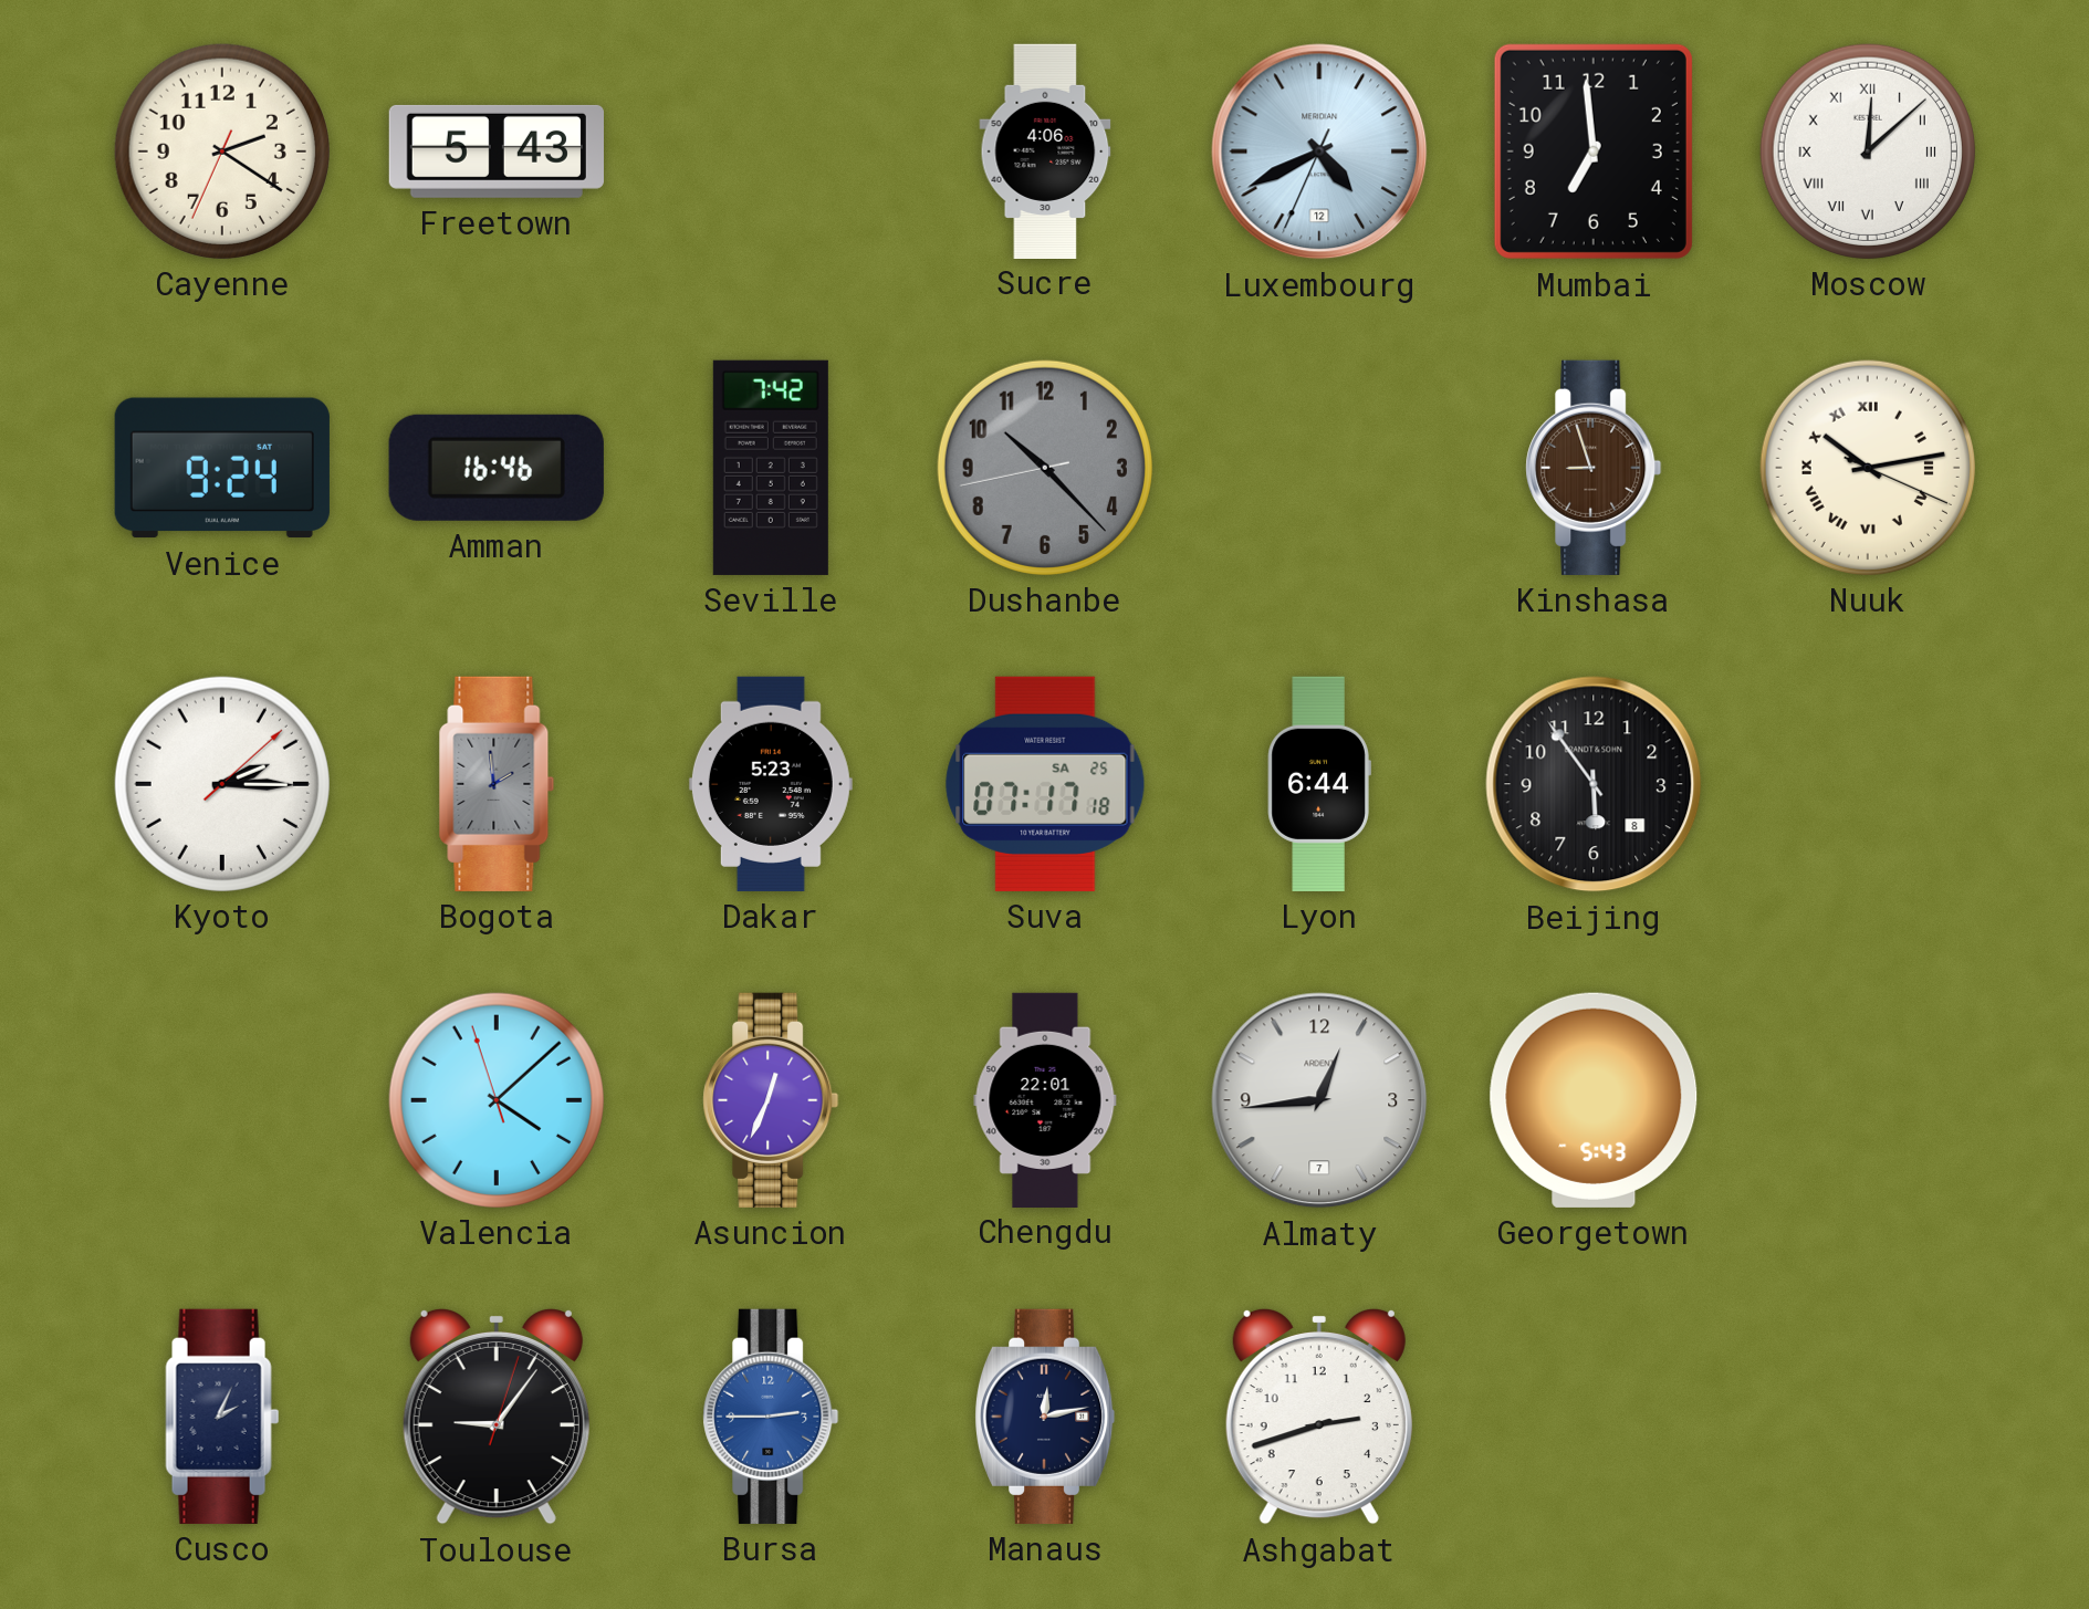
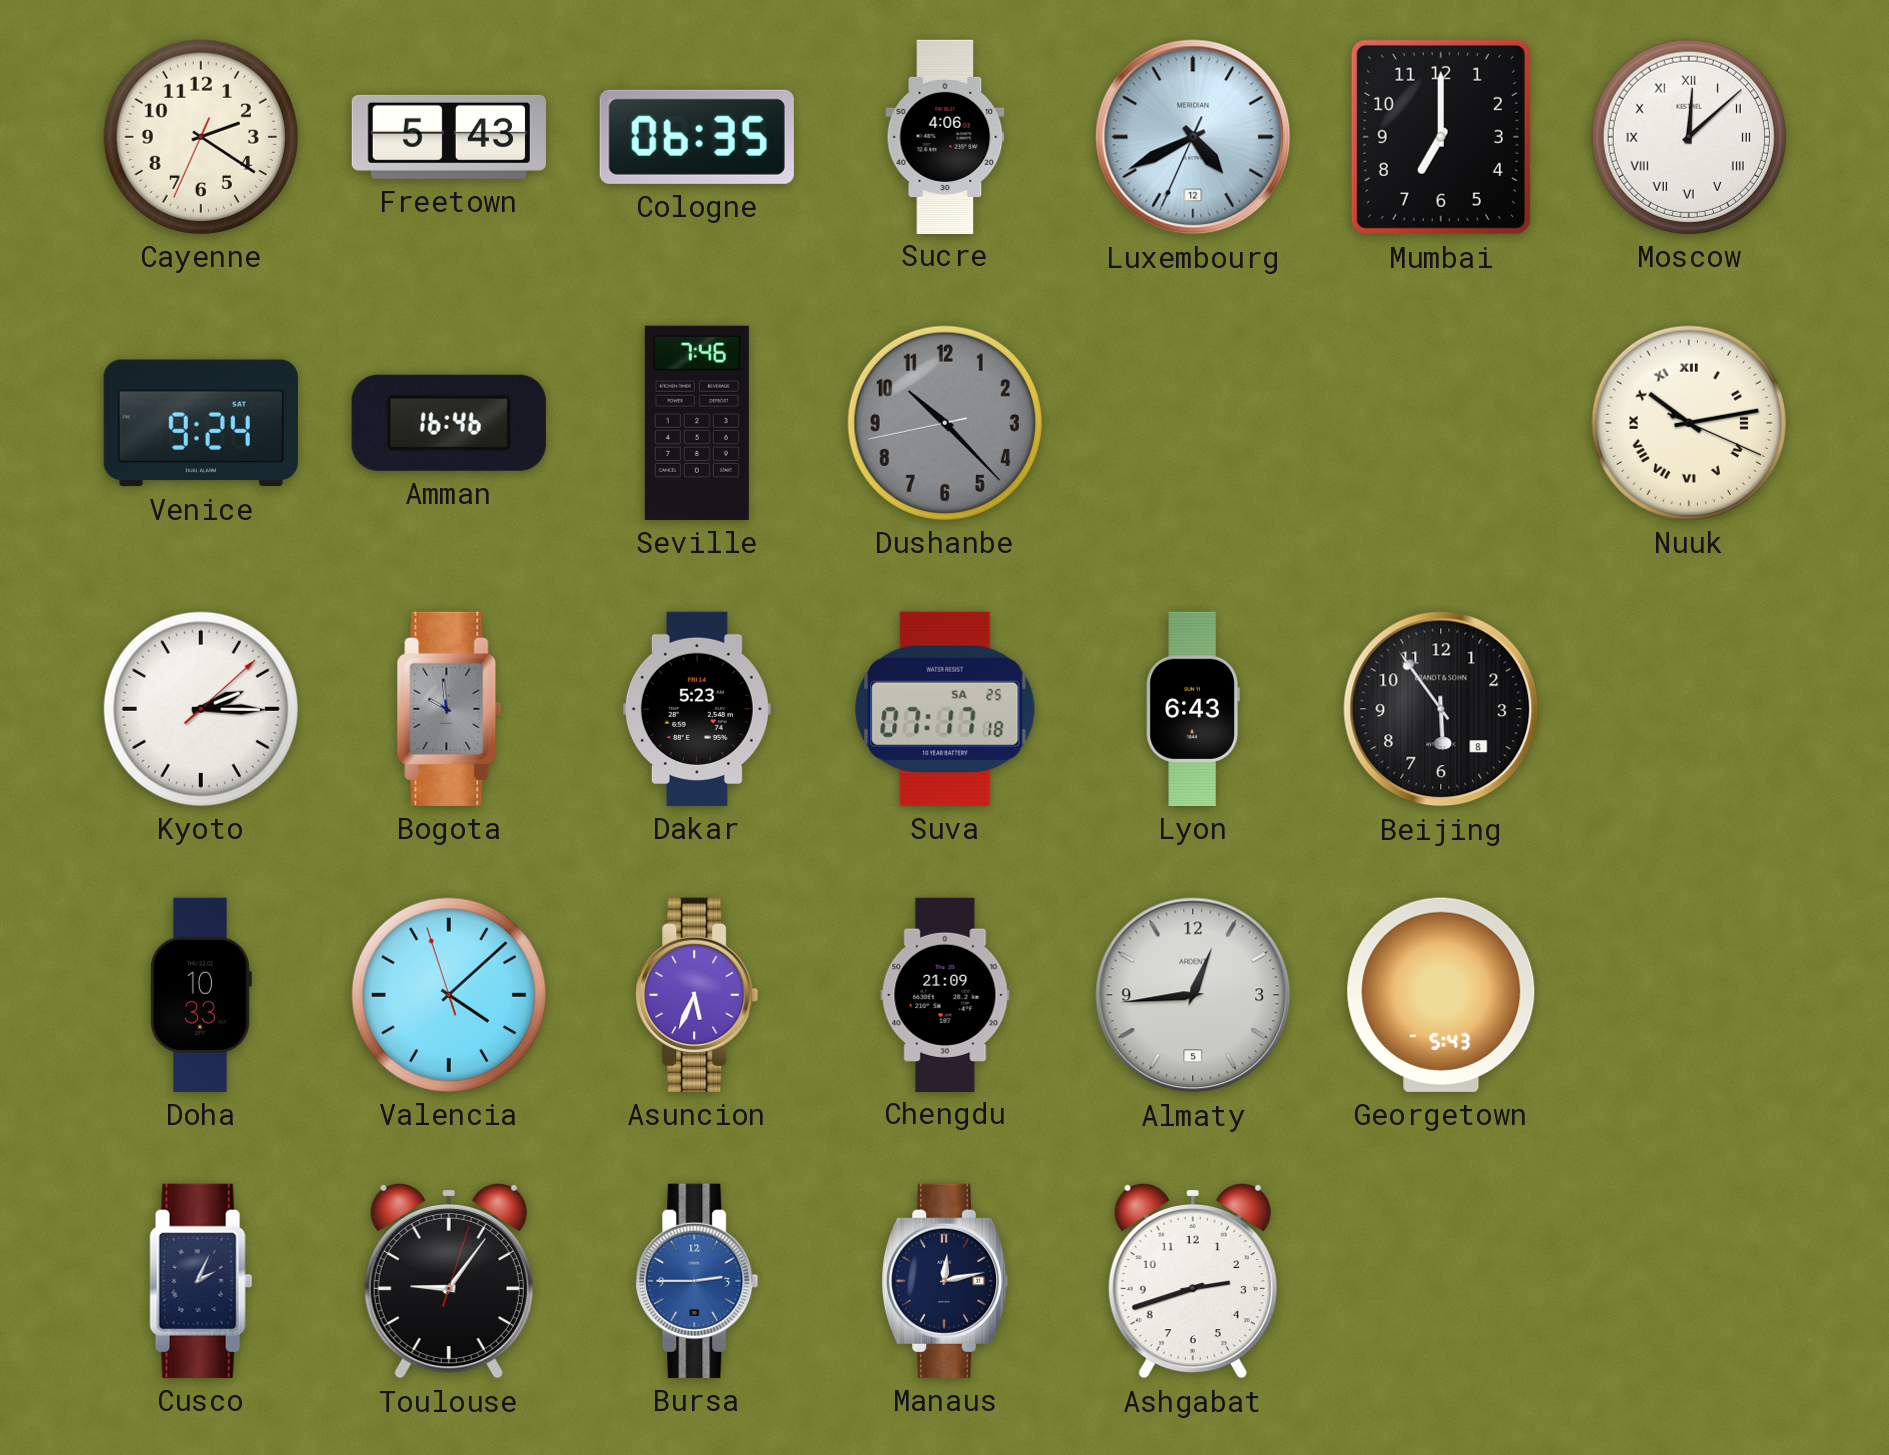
Cologne: none -> 06:35
Mumbai: 6:59 -> 7:00
Seville: 7:42 -> 7:46
Kinshasa: 8:57 -> none
Bogota: 1:59 -> 9:59
Lyon: 6:44 -> 6:43
Doha: none -> 10:33
Asuncion: 12:34 -> 5:34
Chengdu: 22:01 -> 21:09
Almaty date: 7 -> 5
